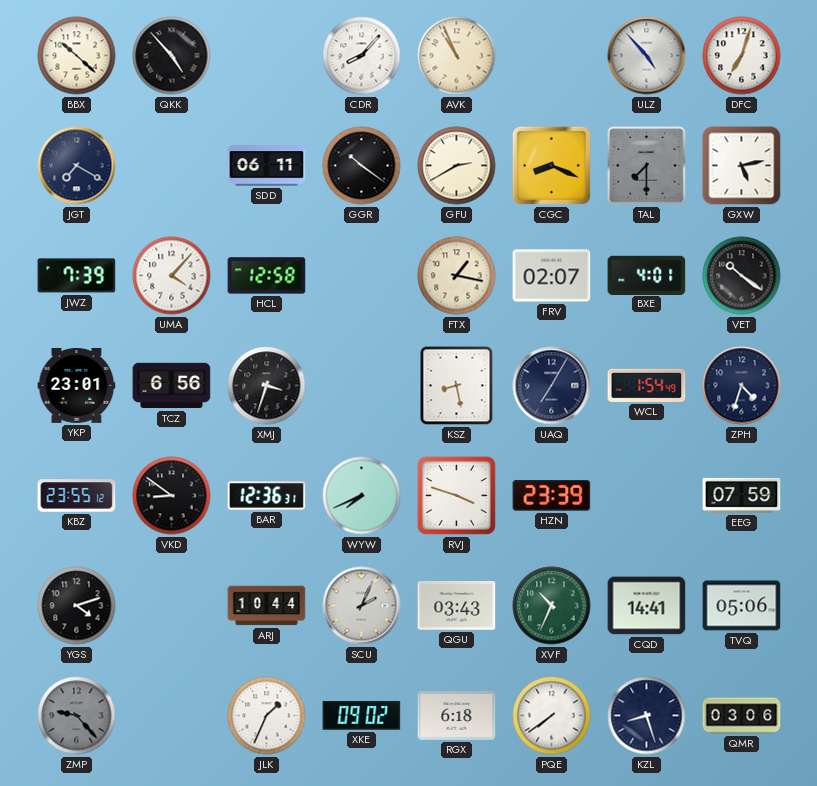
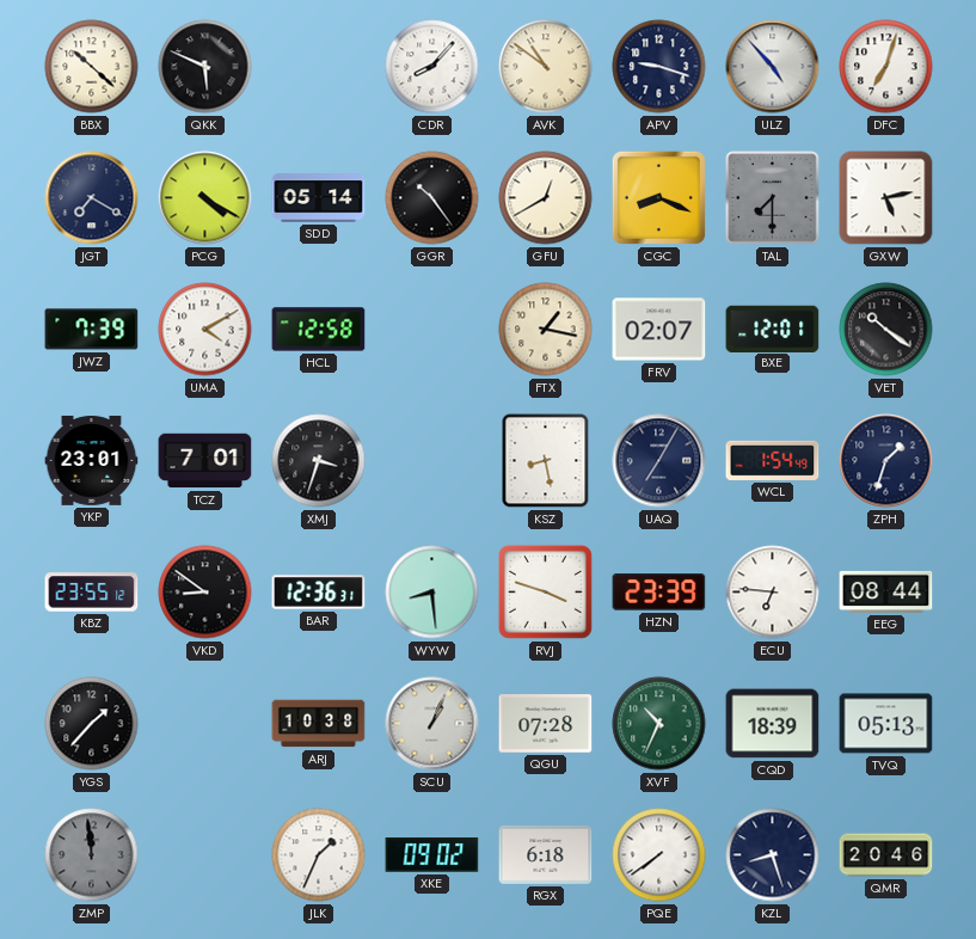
QKK: 4:53 -> 5:49
AVK: 10:56 -> 10:51
APV: none -> 9:18
PCG: none -> 4:20
SDD: 06:11 -> 05:14
GGR: 10:21 -> 10:24
GFU: 2:40 -> 12:40
UMA: 4:07 -> 4:10
BXE: 4:01 -> 12:01
TCZ: 6:56 -> 7:01
ZPH: 4:33 -> 1:33
WYW: 7:41 -> 8:29
ECU: none -> 6:46
EEG: 07:59 -> 08:44
YGS: 4:12 -> 1:37
ARJ: 10:44 -> 10:38
SCU: 2:04 -> 1:04
QGU: 03:43 -> 07:28
CQD: 14:41 -> 18:39
TVQ: 05:06 -> 05:13
ZMP: 9:23 -> 11:59
QMR: 03:06 -> 20:46
